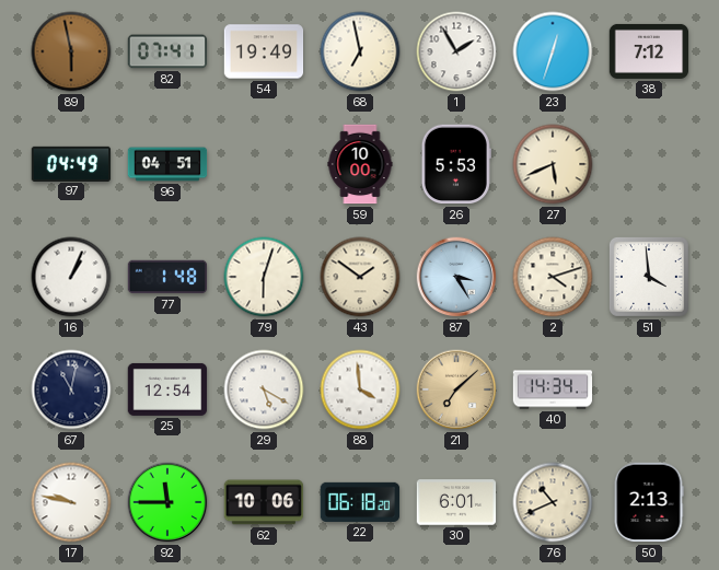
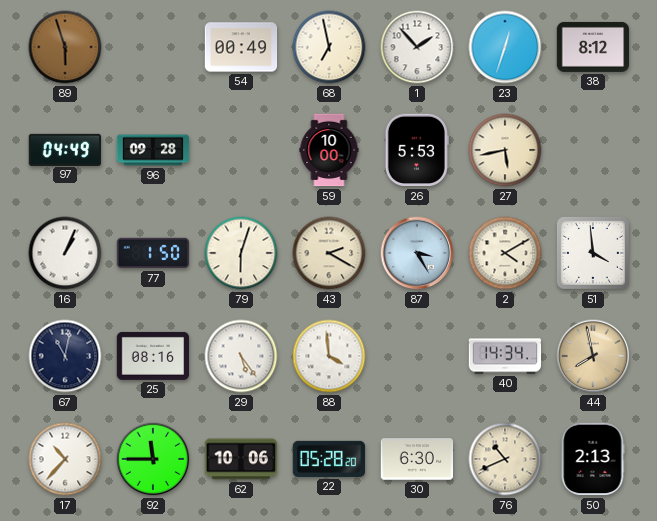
89: 5:58 -> 5:57
82: 07:41 -> none
54: 19:49 -> 00:49
1: 1:55 -> 1:53
38: 7:12 -> 8:12
96: 04:51 -> 09:28
27: 5:41 -> 5:43
77: 1:48 -> 1:50
43: 1:51 -> 2:20
2: 4:12 -> 4:10
25: 12:54 -> 08:16
29: 5:20 -> 5:24
21: 7:08 -> none
44: none -> 7:58
17: 9:47 -> 10:37
22: 06:18 -> 05:28
30: 6:01 -> 6:30
